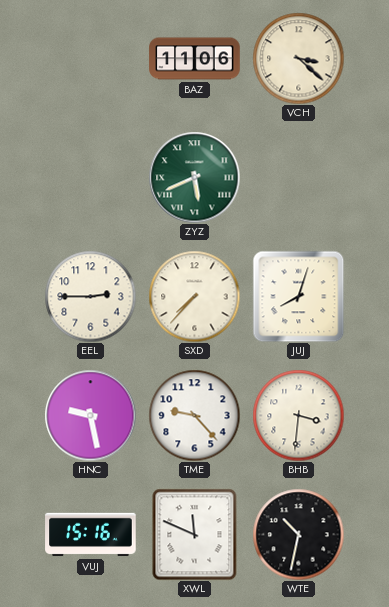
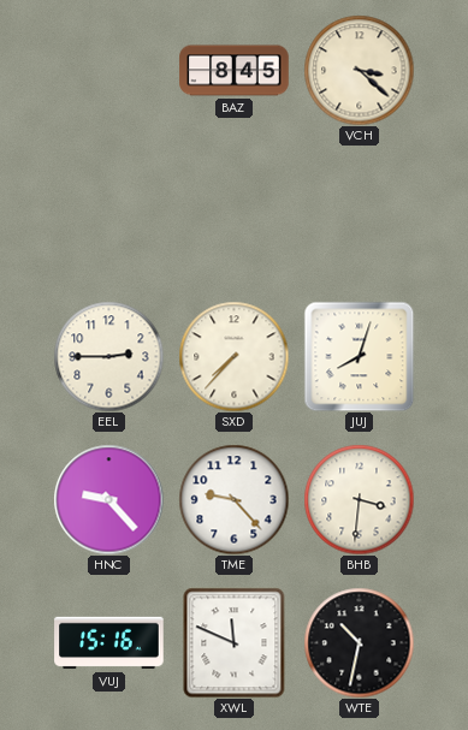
BAZ: 11:06 -> 8:45
ZYZ: 5:41 -> none
HNC: 9:28 -> 9:23
